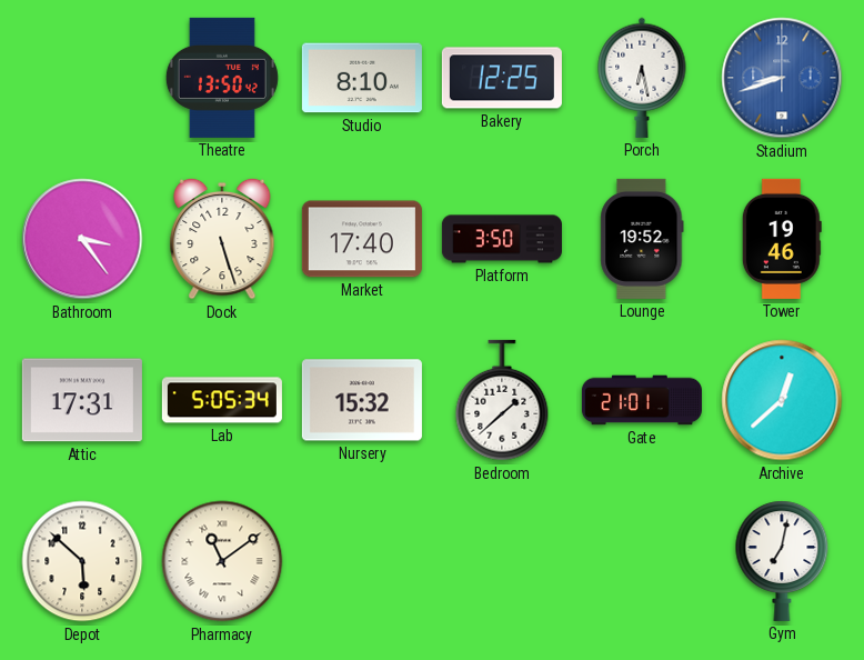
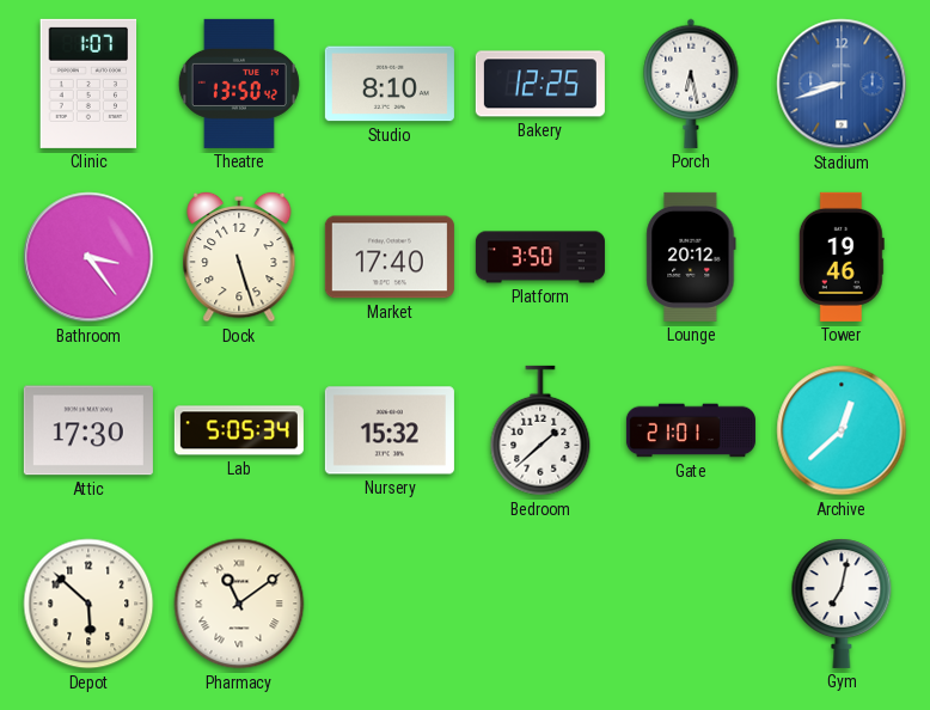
Clinic: none -> 1:07
Lounge: 19:52 -> 20:12
Attic: 17:31 -> 17:30
